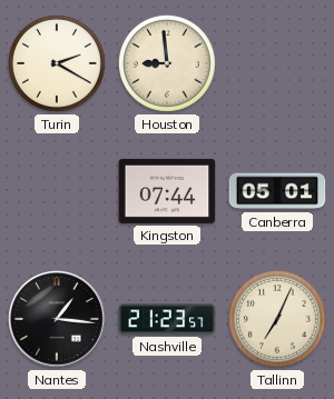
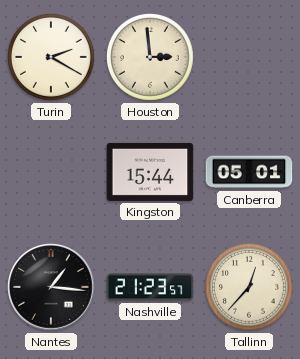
Houston: 8:59 -> 2:59
Kingston: 07:44 -> 15:44
Tallinn: 7:04 -> 12:37
